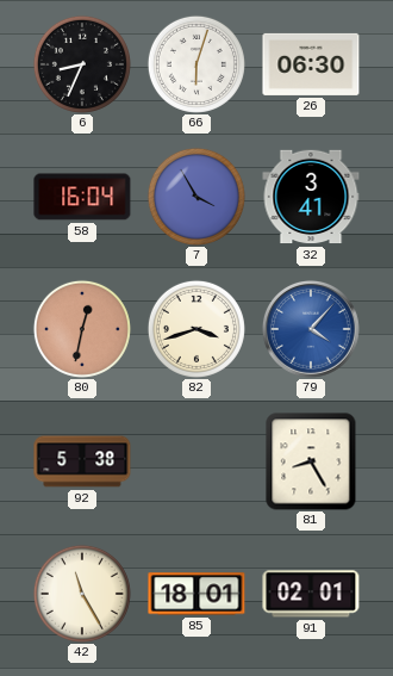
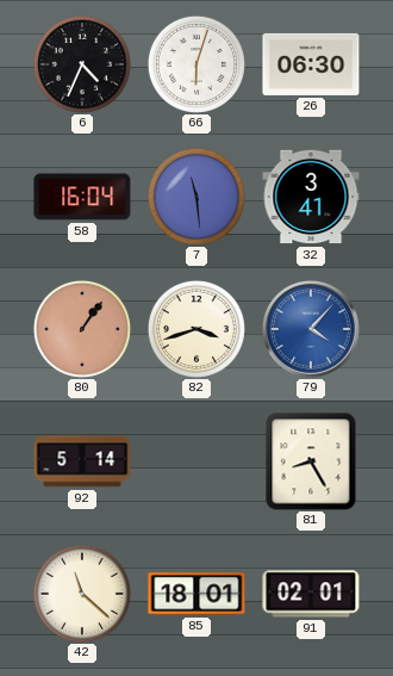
6: 8:34 -> 4:34
7: 3:55 -> 11:29
80: 12:32 -> 1:06
92: 5:38 -> 5:14
42: 11:25 -> 11:22
